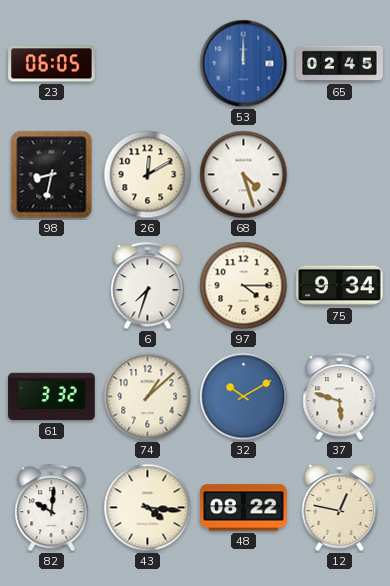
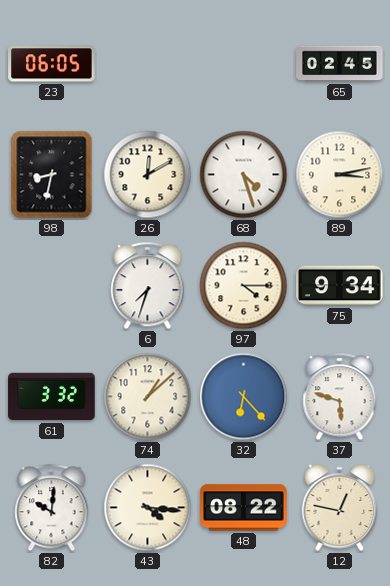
53: 12:00 -> none
89: none -> 3:13
32: 10:10 -> 6:23
